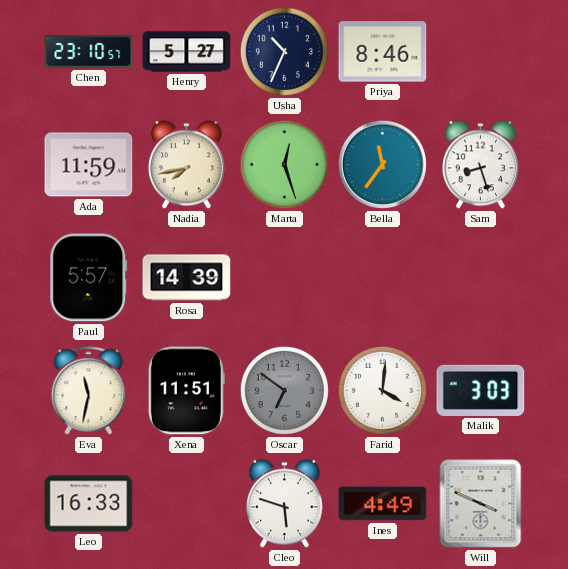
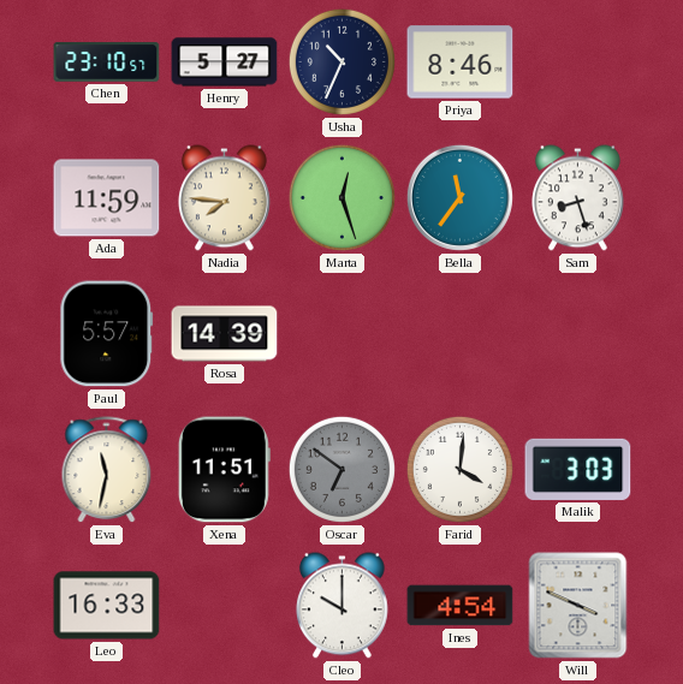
Nadia: 7:43 -> 7:46
Cleo: 5:48 -> 10:00
Ines: 4:49 -> 4:54
